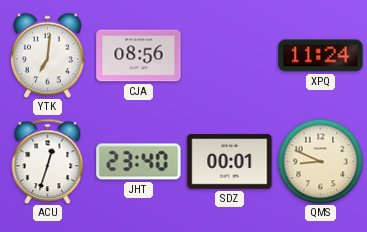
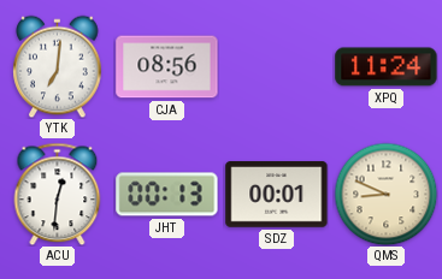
ACU: 12:33 -> 12:31
JHT: 23:40 -> 00:13
